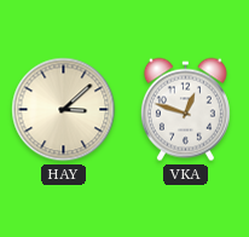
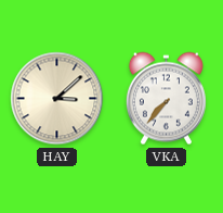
VKA: 12:48 -> 7:37
